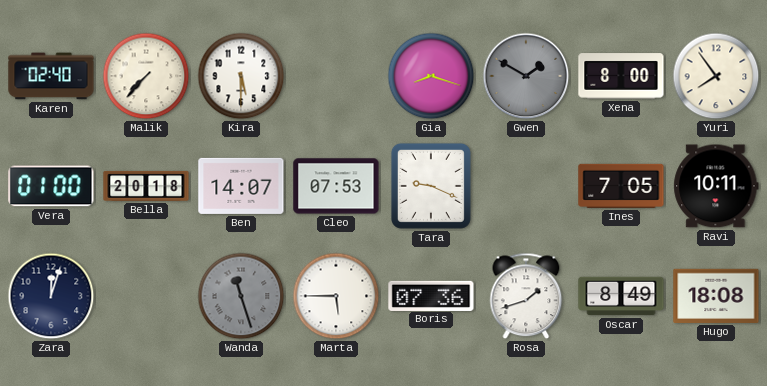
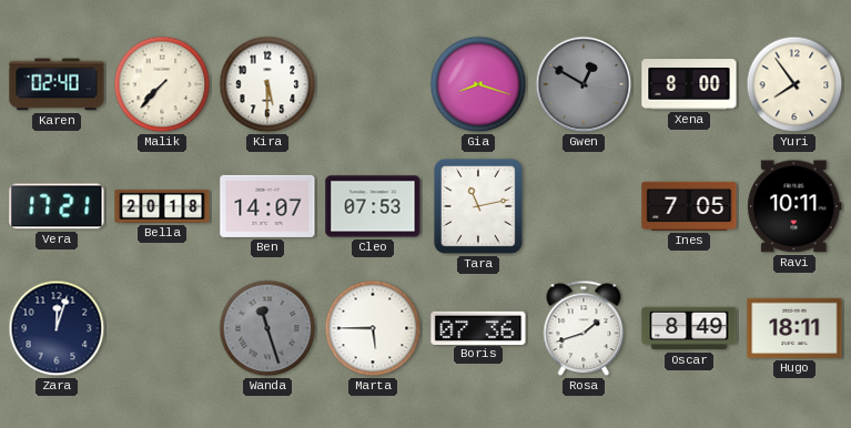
Gwen: 1:50 -> 12:50
Vera: 01:00 -> 17:21
Tara: 9:19 -> 11:13
Hugo: 18:08 -> 18:11
